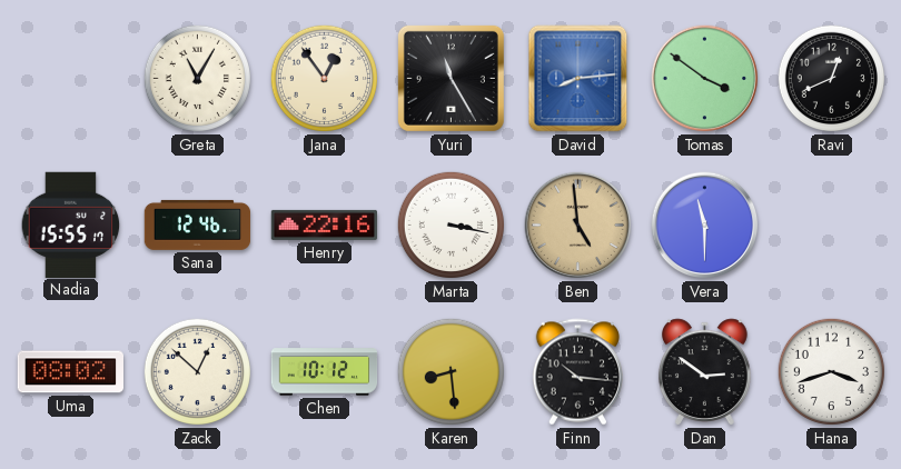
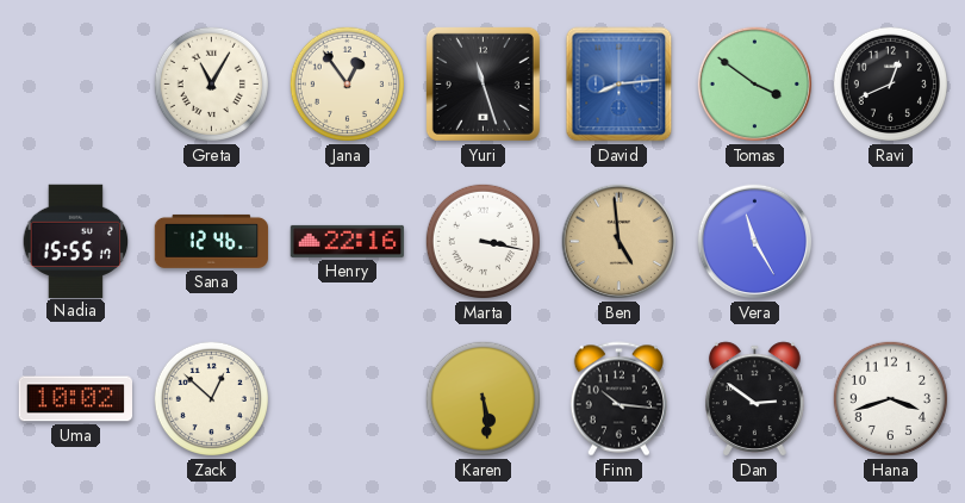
Yuri: 11:25 -> 11:27
Vera: 11:30 -> 11:25
Uma: 08:02 -> 10:02
Chen: 10:12 -> none
Karen: 8:29 -> 5:29
